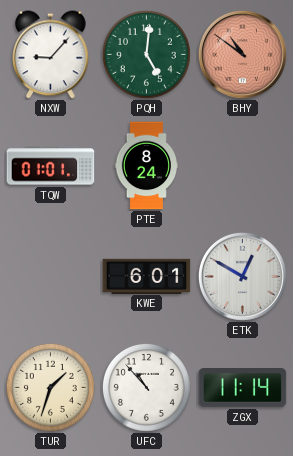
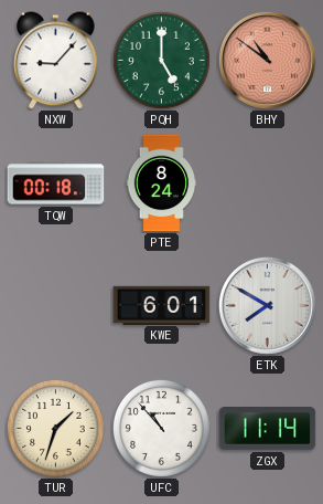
PQH: 5:01 -> 5:00
TQW: 01:01 -> 00:18
ETK: 12:50 -> 7:50
